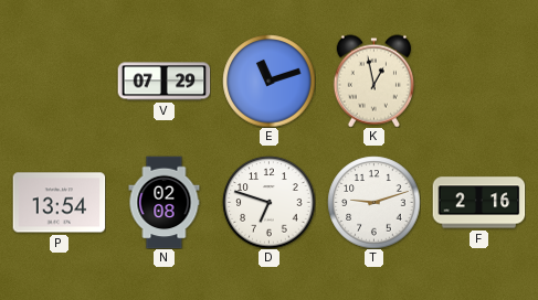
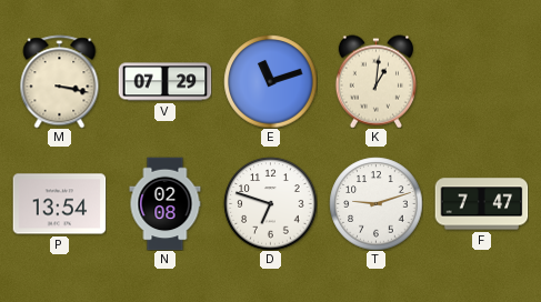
M: none -> 3:17
K: 12:58 -> 1:01
F: 2:16 -> 7:47
